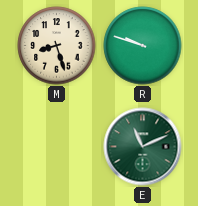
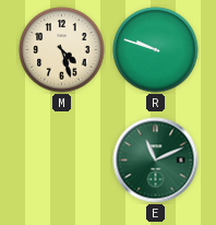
M: 8:27 -> 4:27
